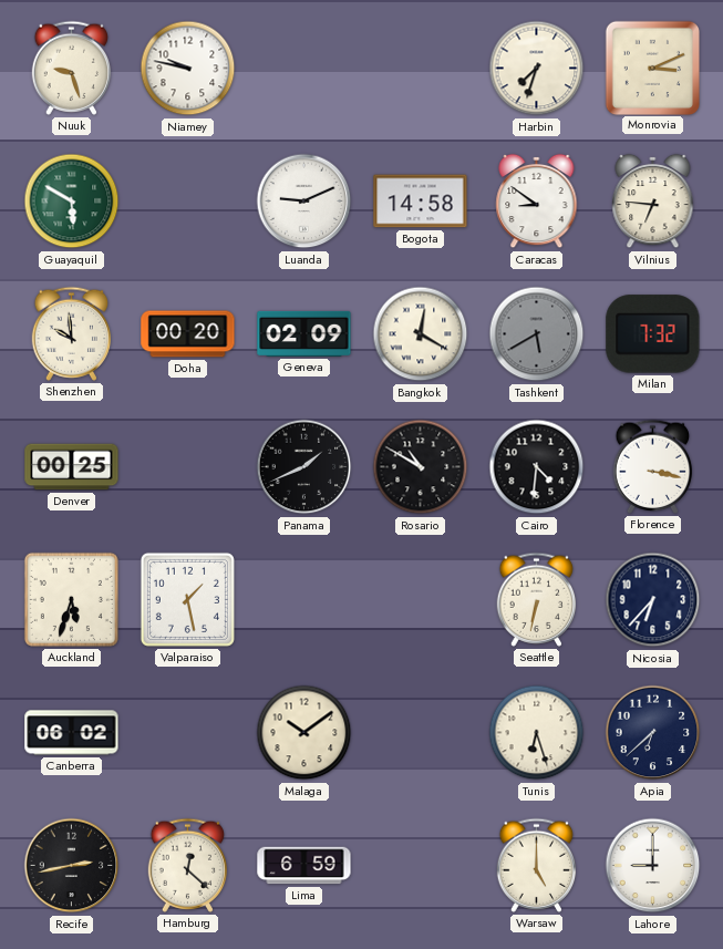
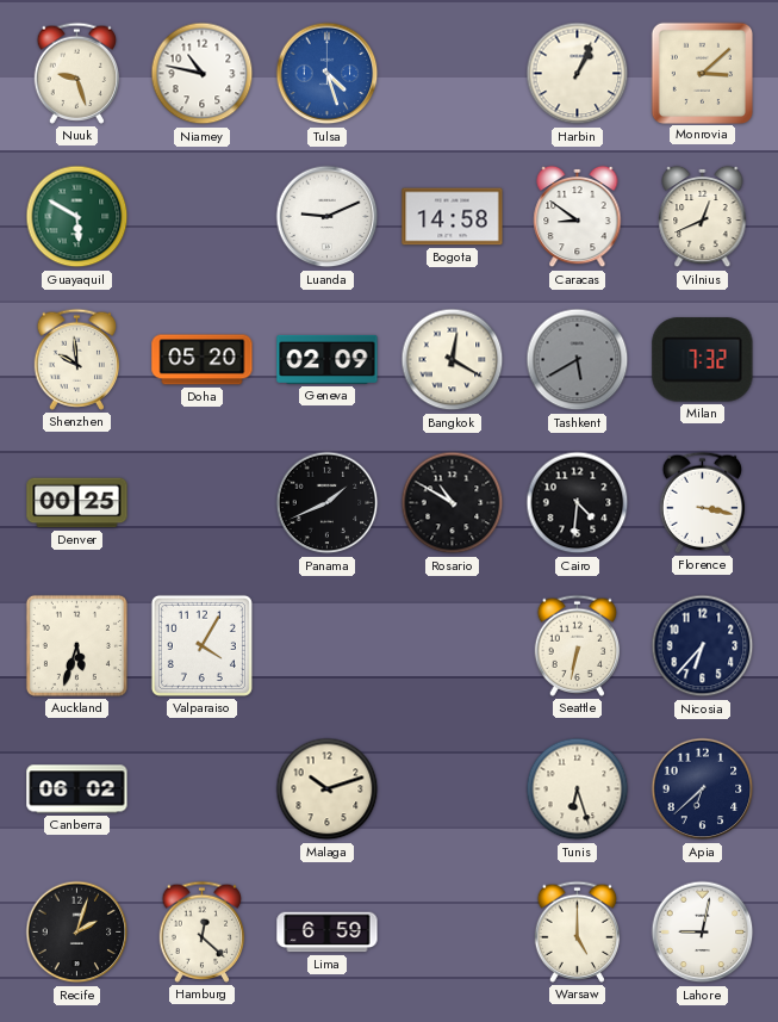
Niamey: 9:47 -> 10:47
Tulsa: none -> 4:27
Harbin: 7:33 -> 1:04
Monrovia: 3:11 -> 3:08
Vilnius: 6:46 -> 12:41
Doha: 00:20 -> 05:20
Valparaiso: 1:28 -> 4:05
Malaga: 10:09 -> 10:12
Recife: 2:43 -> 2:03
Lahore: 9:00 -> 9:02
